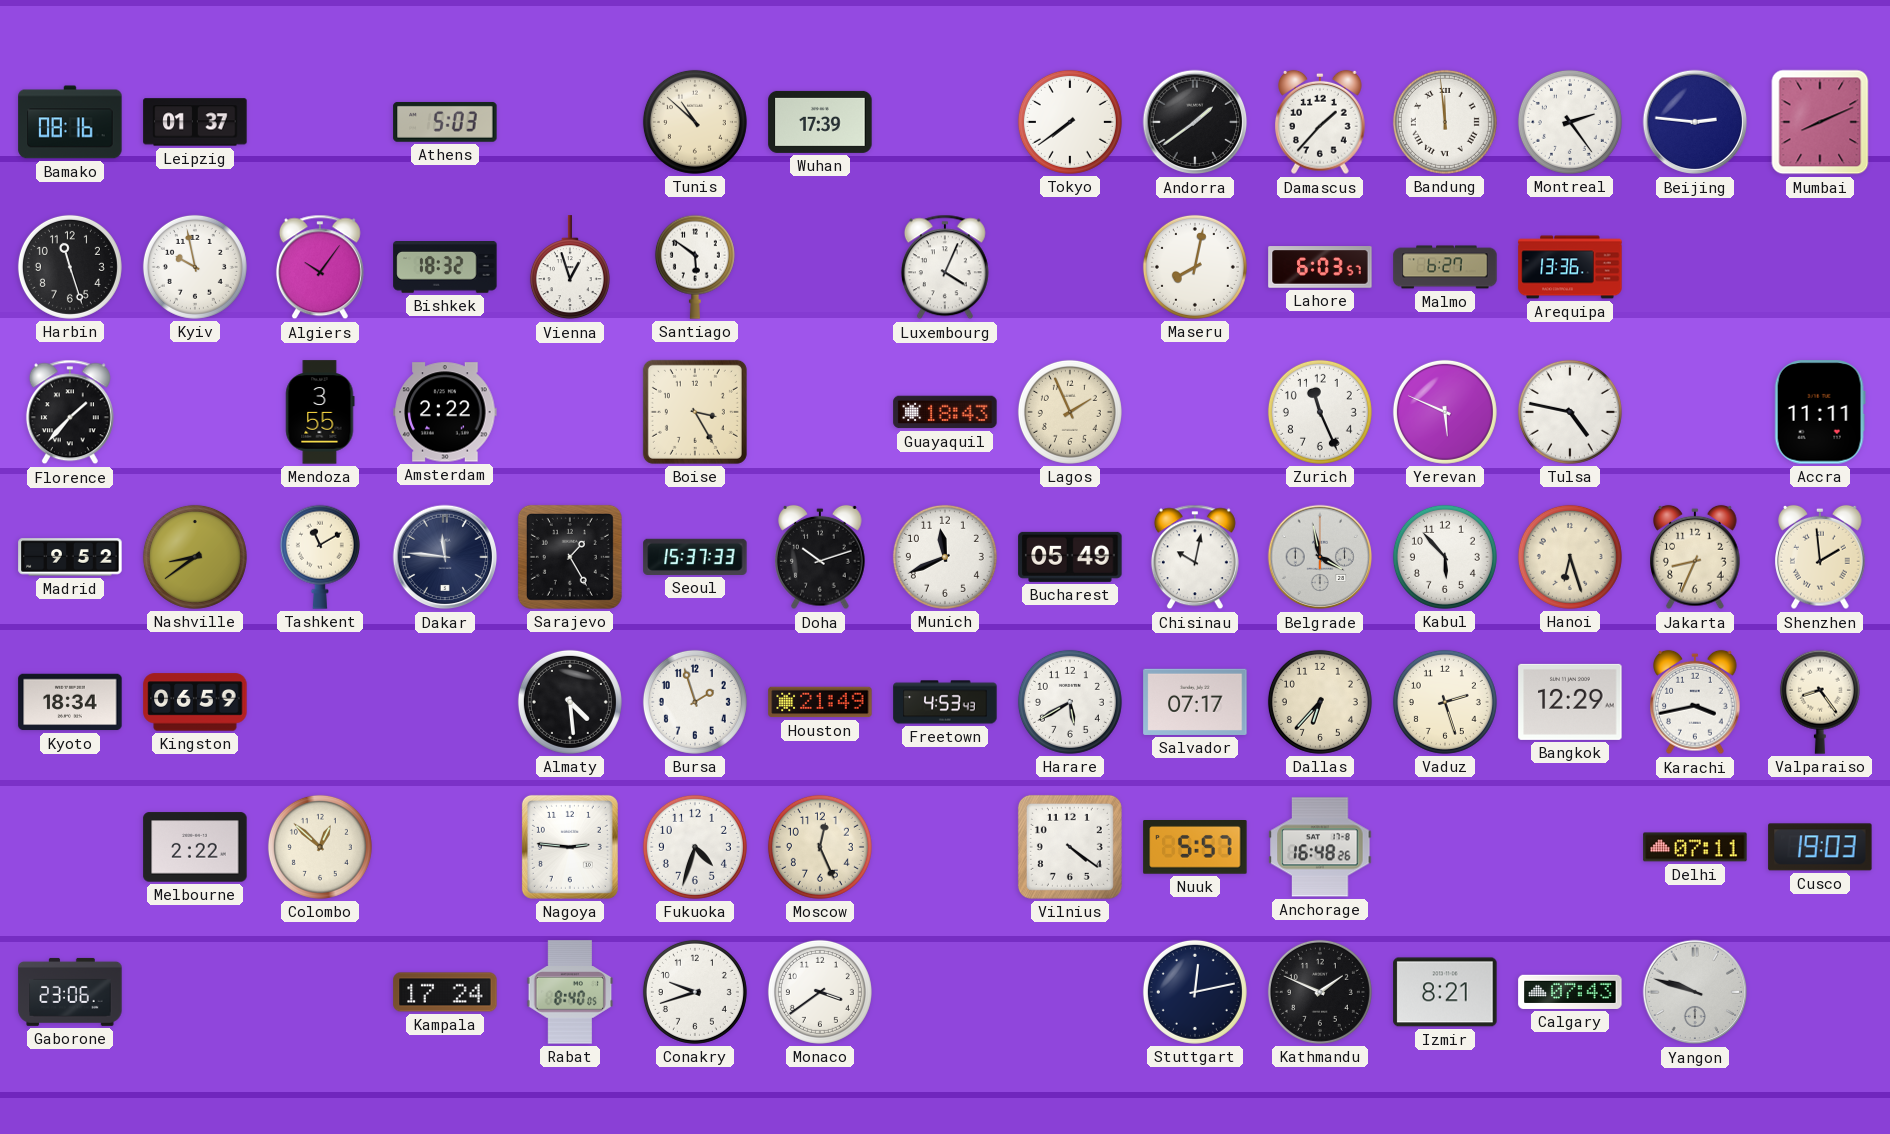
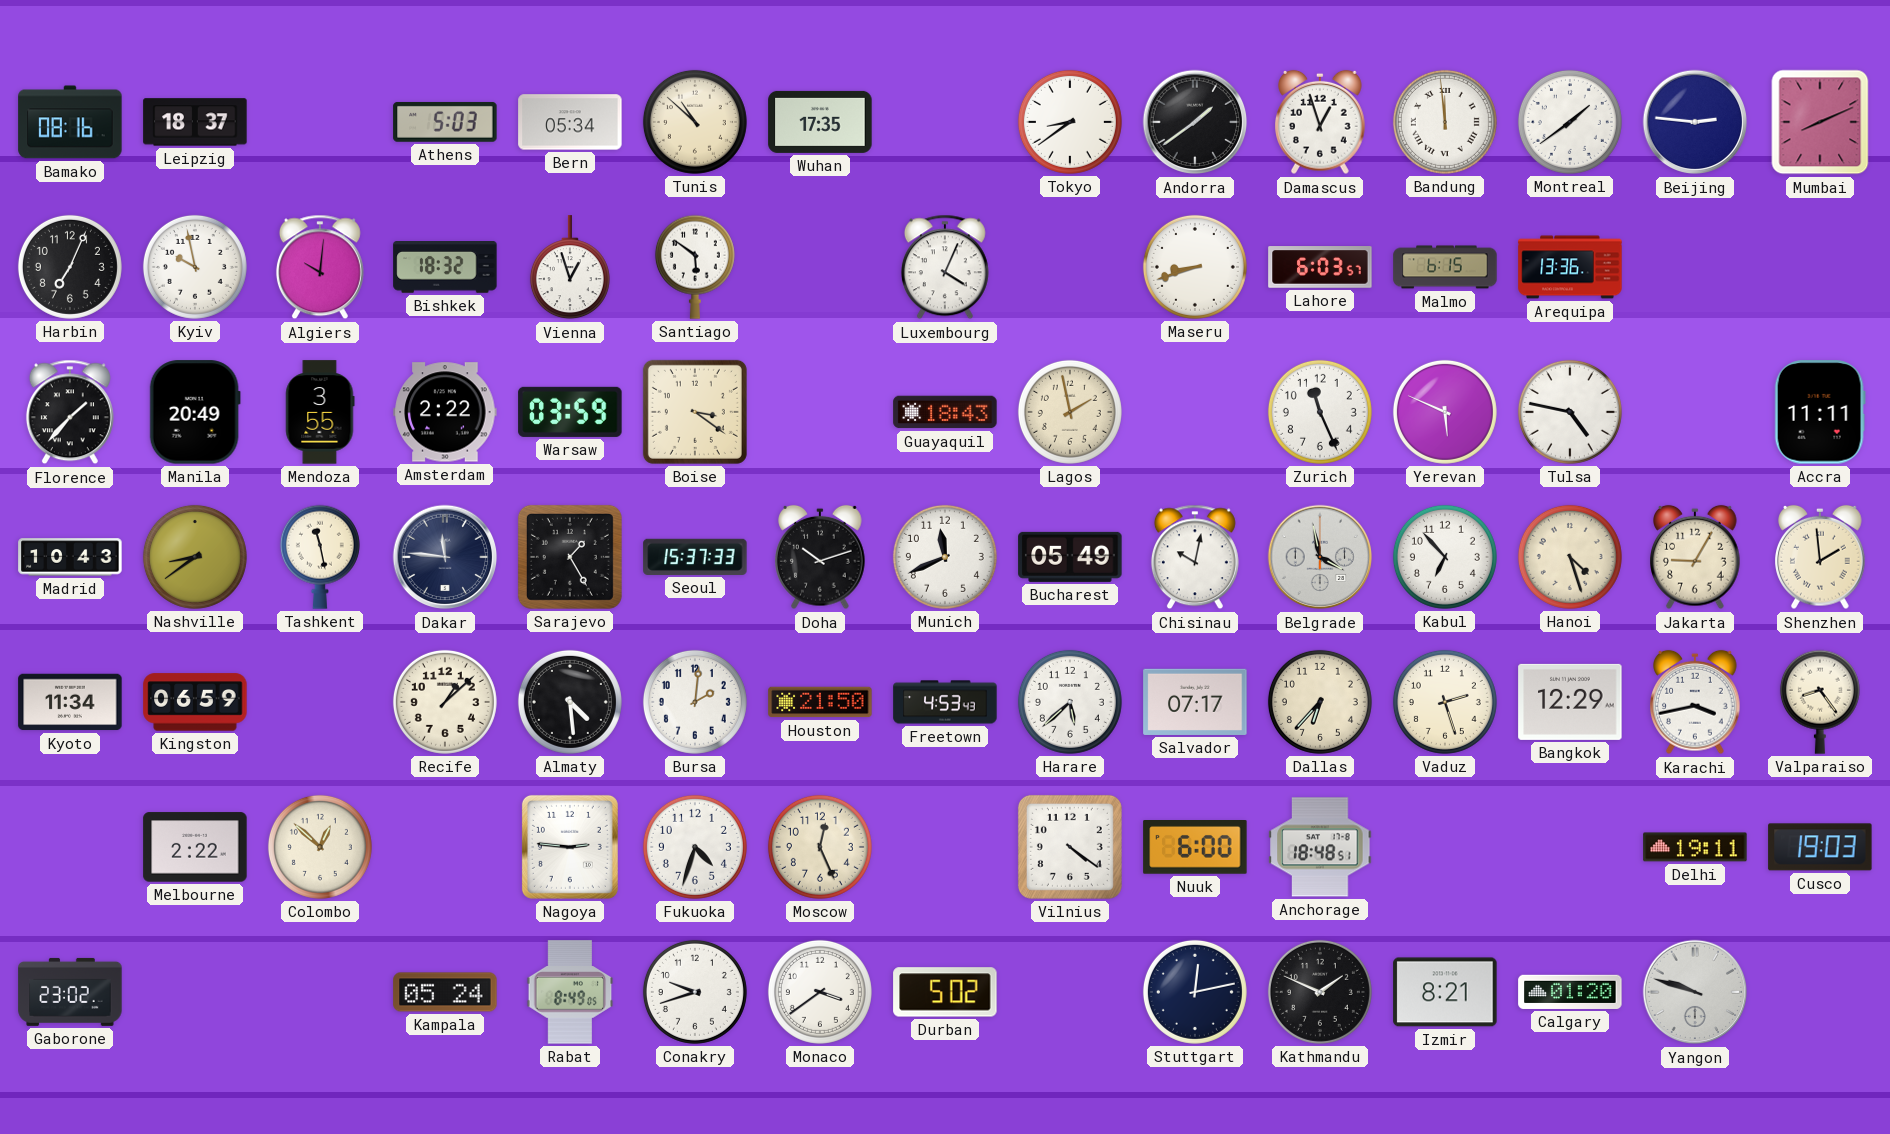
Leipzig: 01:37 -> 18:37
Bern: none -> 05:34
Wuhan: 17:39 -> 17:35
Tokyo: 7:39 -> 8:39
Damascus: 1:37 -> 12:57
Montreal: 2:24 -> 1:39
Harbin: 11:27 -> 7:04
Algiers: 10:06 -> 10:01
Maseru: 8:02 -> 8:42
Malmo: 6:27 -> 6:15
Manila: none -> 20:49
Warsaw: none -> 03:59
Boise: 3:25 -> 3:21
Lagos: 1:56 -> 1:58
Madrid: 9:52 -> 10:43
Tashkent: 11:10 -> 11:28
Kabul: 5:53 -> 6:53
Hanoi: 6:27 -> 4:27
Jakarta: 8:34 -> 9:05
Kyoto: 18:34 -> 11:34
Recife: none -> 1:08
Bursa: 1:57 -> 2:01
Houston: 21:49 -> 21:50
Harare: 5:40 -> 5:38
Nuuk: 5:57 -> 6:00
Anchorage: 16:48 -> 18:48
Delhi: 07:11 -> 19:11
Gaborone: 23:06 -> 23:02
Kampala: 17:24 -> 05:24
Rabat: 8:40 -> 8:49
Durban: none -> 5:02
Calgary: 07:43 -> 01:20
